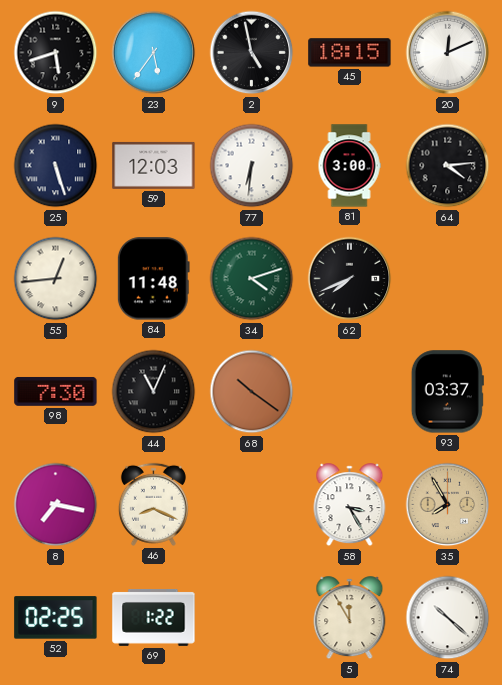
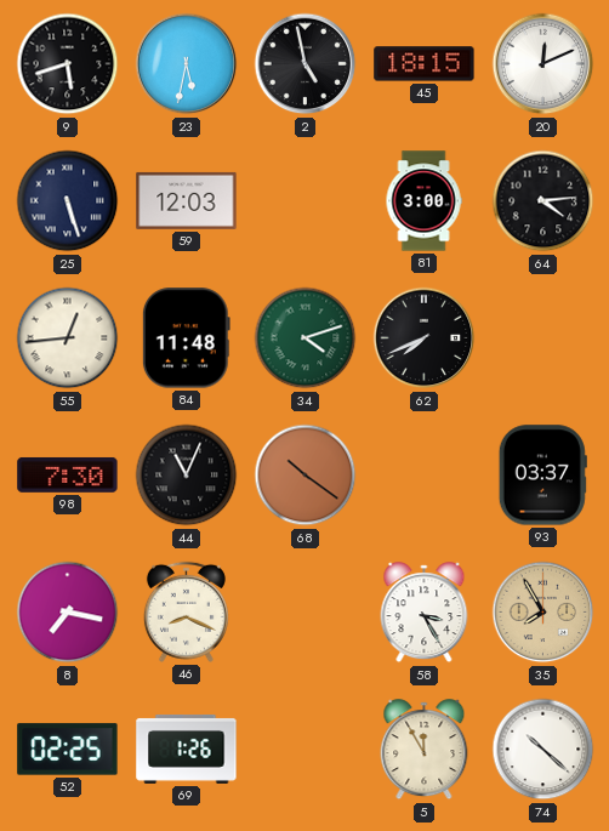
23: 5:36 -> 5:32
77: 6:31 -> none
69: 1:22 -> 1:26
